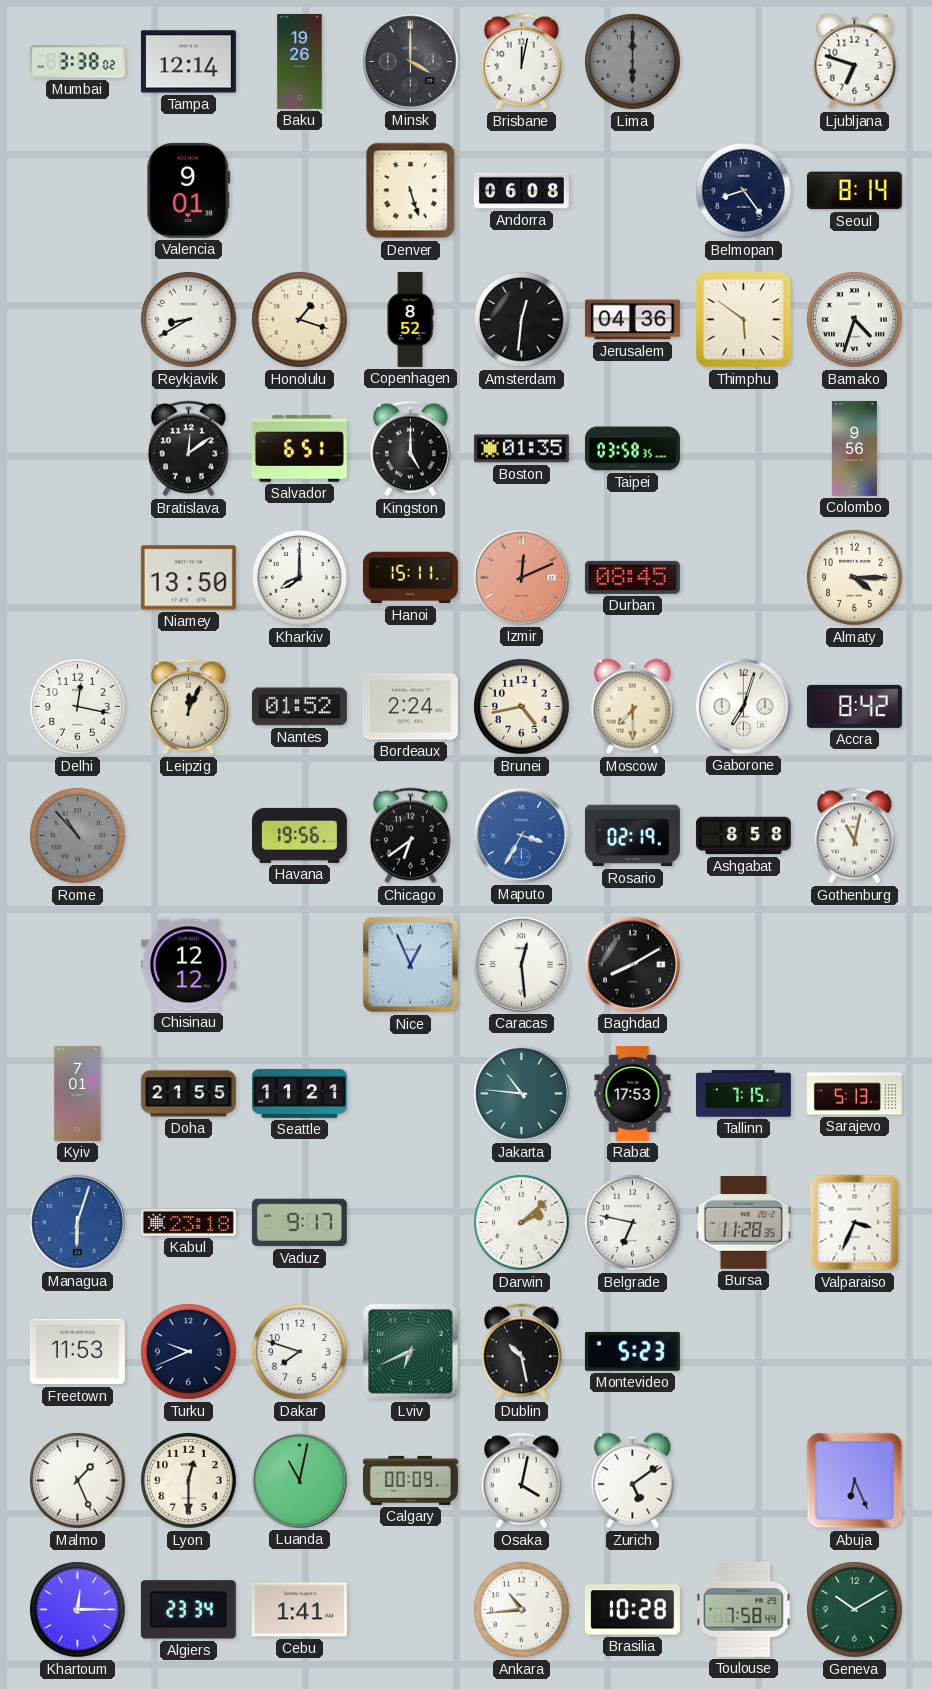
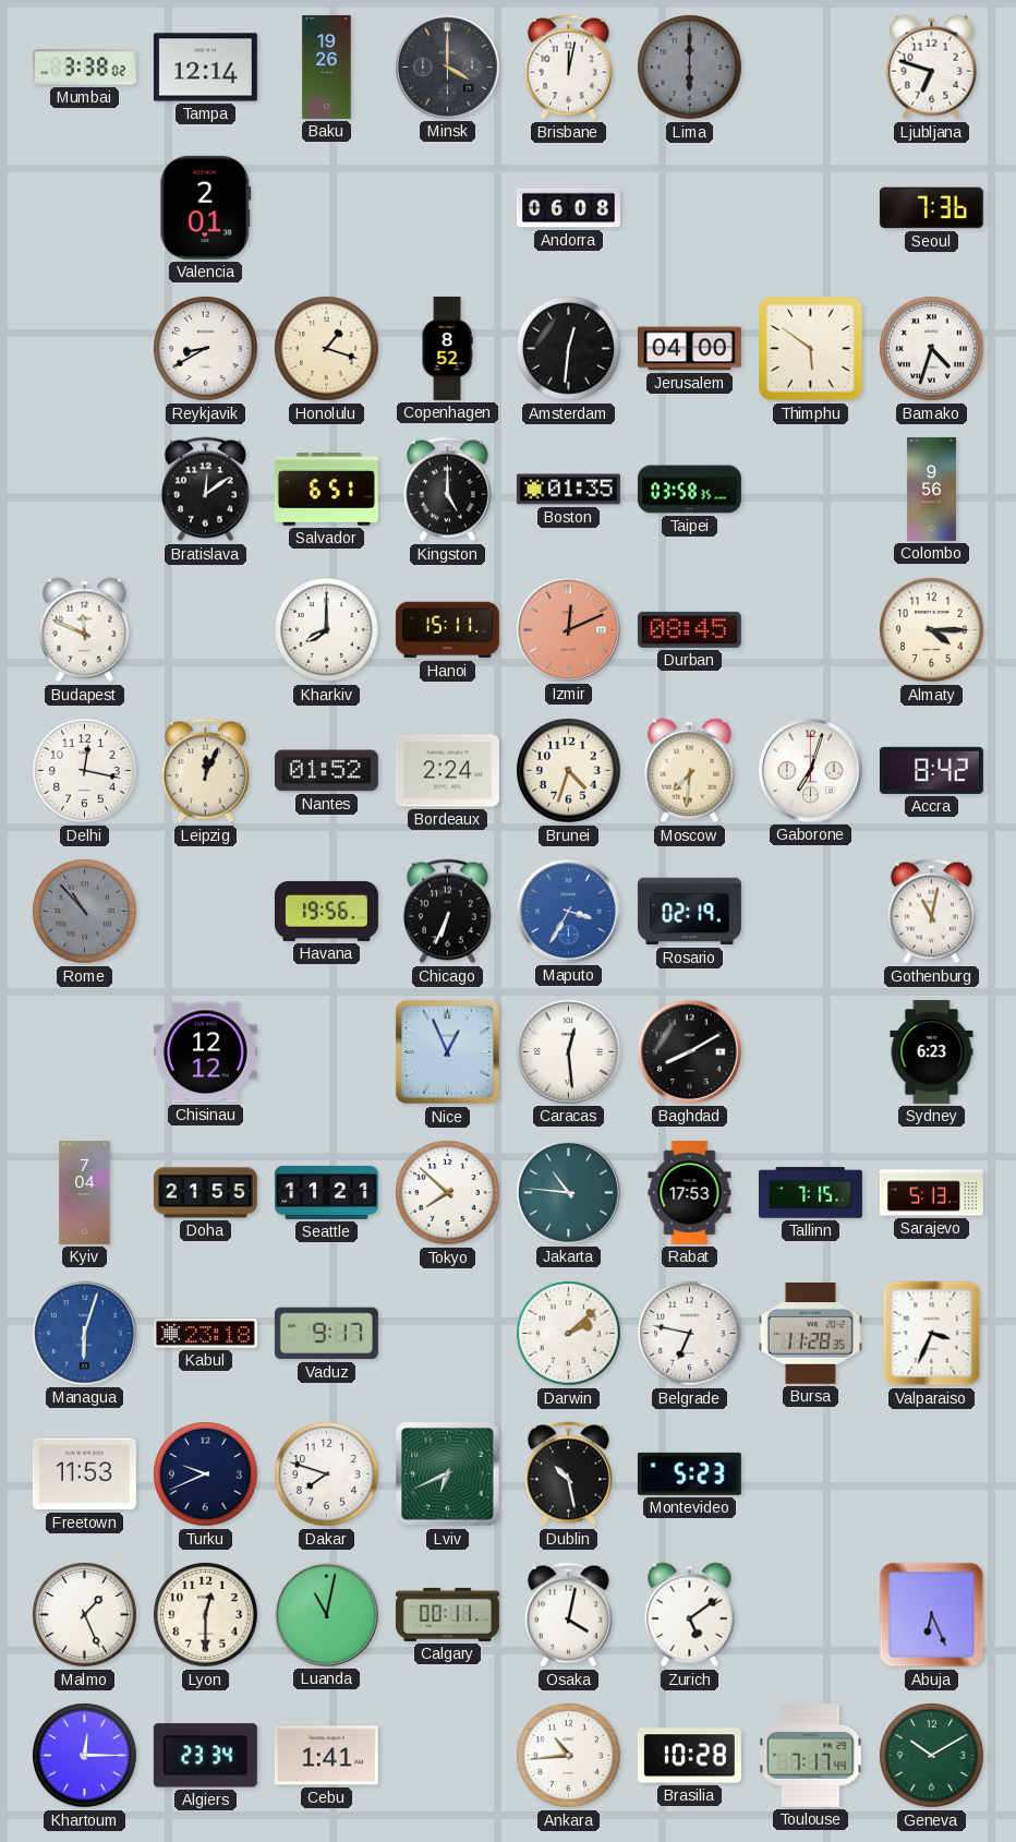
Valencia: 9:01 -> 2:01
Denver: 5:27 -> none
Belmopan: 8:24 -> none
Seoul: 8:14 -> 7:36
Jerusalem: 04:36 -> 04:00
Budapest: none -> 11:49
Niamey: 13:50 -> none
Brunei: 4:43 -> 4:33
Moscow: 7:30 -> 7:31
Chicago: 6:39 -> 6:34
Ashgabat: 8:58 -> none
Sydney: none -> 6:23
Kyiv: 7:01 -> 7:04
Tokyo: none -> 7:52
Calgary: 00:09 -> 00:11
Toulouse: 7:58 -> 7:17
